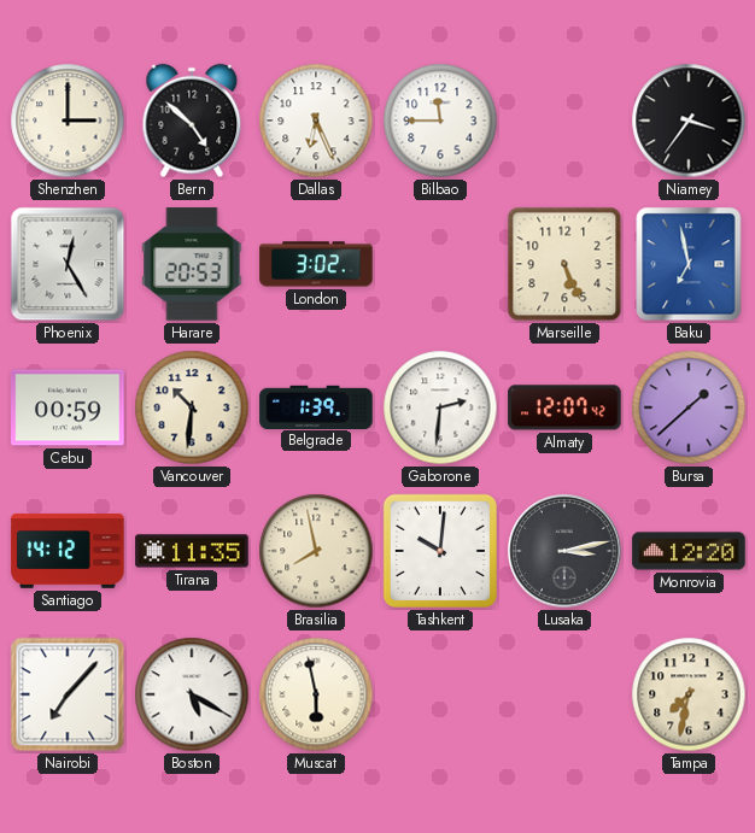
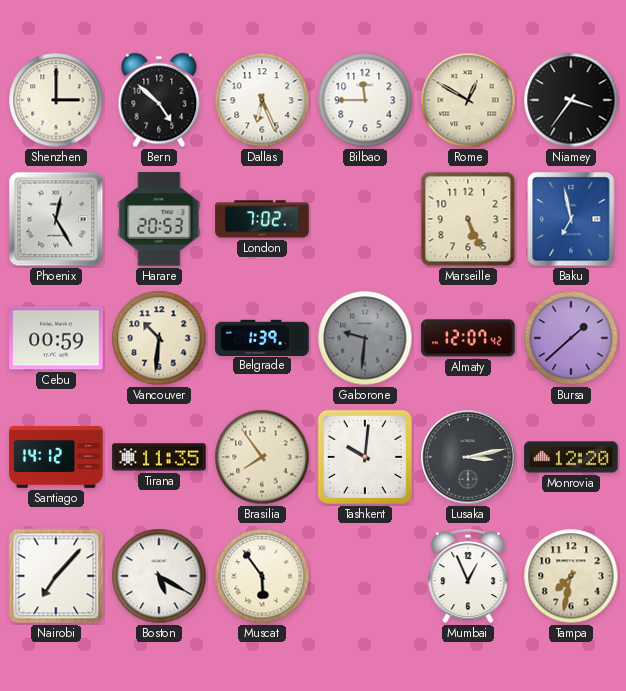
Rome: none -> 12:50
London: 3:02 -> 7:02
Gaborone: 2:31 -> 9:31
Gaborone dial: white -> grey
Brasilia: 7:58 -> 7:54
Muscat: 5:58 -> 5:54
Mumbai: none -> 12:56
